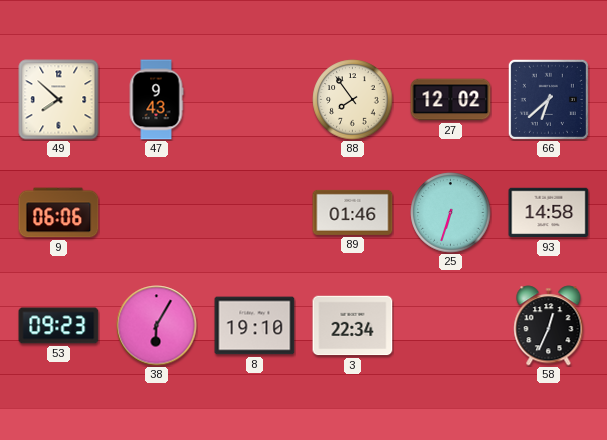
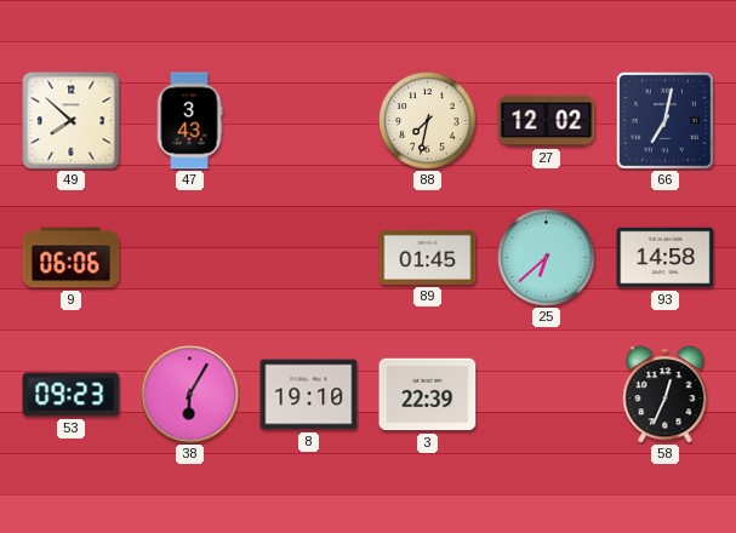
47: 9:43 -> 3:43
88: 7:54 -> 7:32
66: 6:38 -> 7:02
89: 01:46 -> 01:45
25: 6:33 -> 6:38
3: 22:34 -> 22:39
